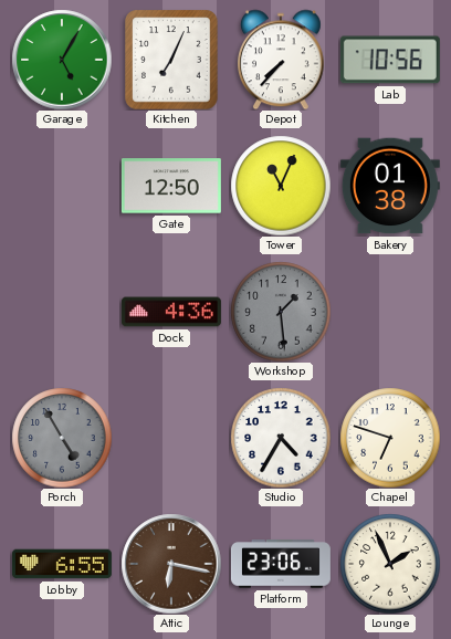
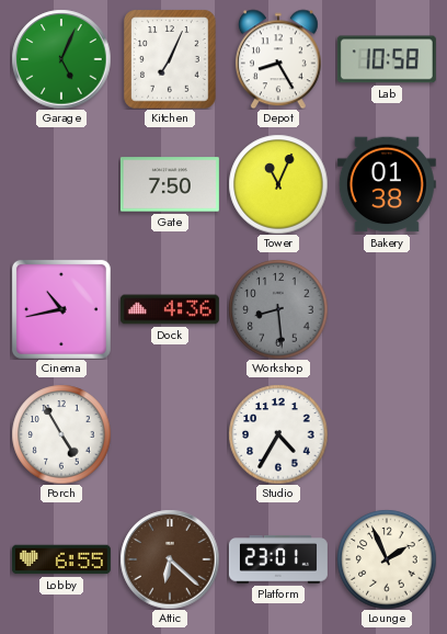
Garage: 5:05 -> 5:04
Depot: 7:37 -> 8:25
Lab: 10:56 -> 10:58
Gate: 12:50 -> 7:50
Cinema: none -> 10:43
Workshop: 1:29 -> 8:29
Porch dial: grey -> white
Chapel: 6:48 -> none
Attic: 6:17 -> 6:22
Platform: 23:06 -> 23:01
